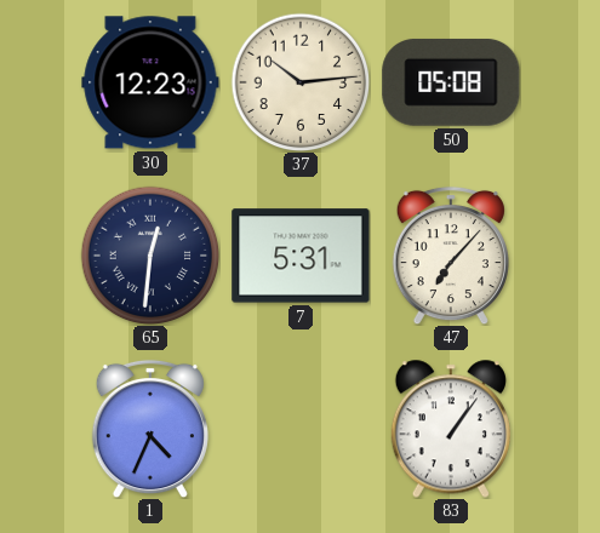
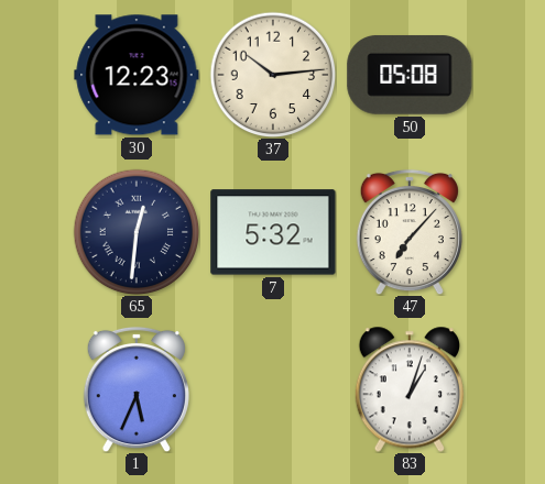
7: 5:31 -> 5:32
1: 4:34 -> 5:34
83: 1:06 -> 1:03
